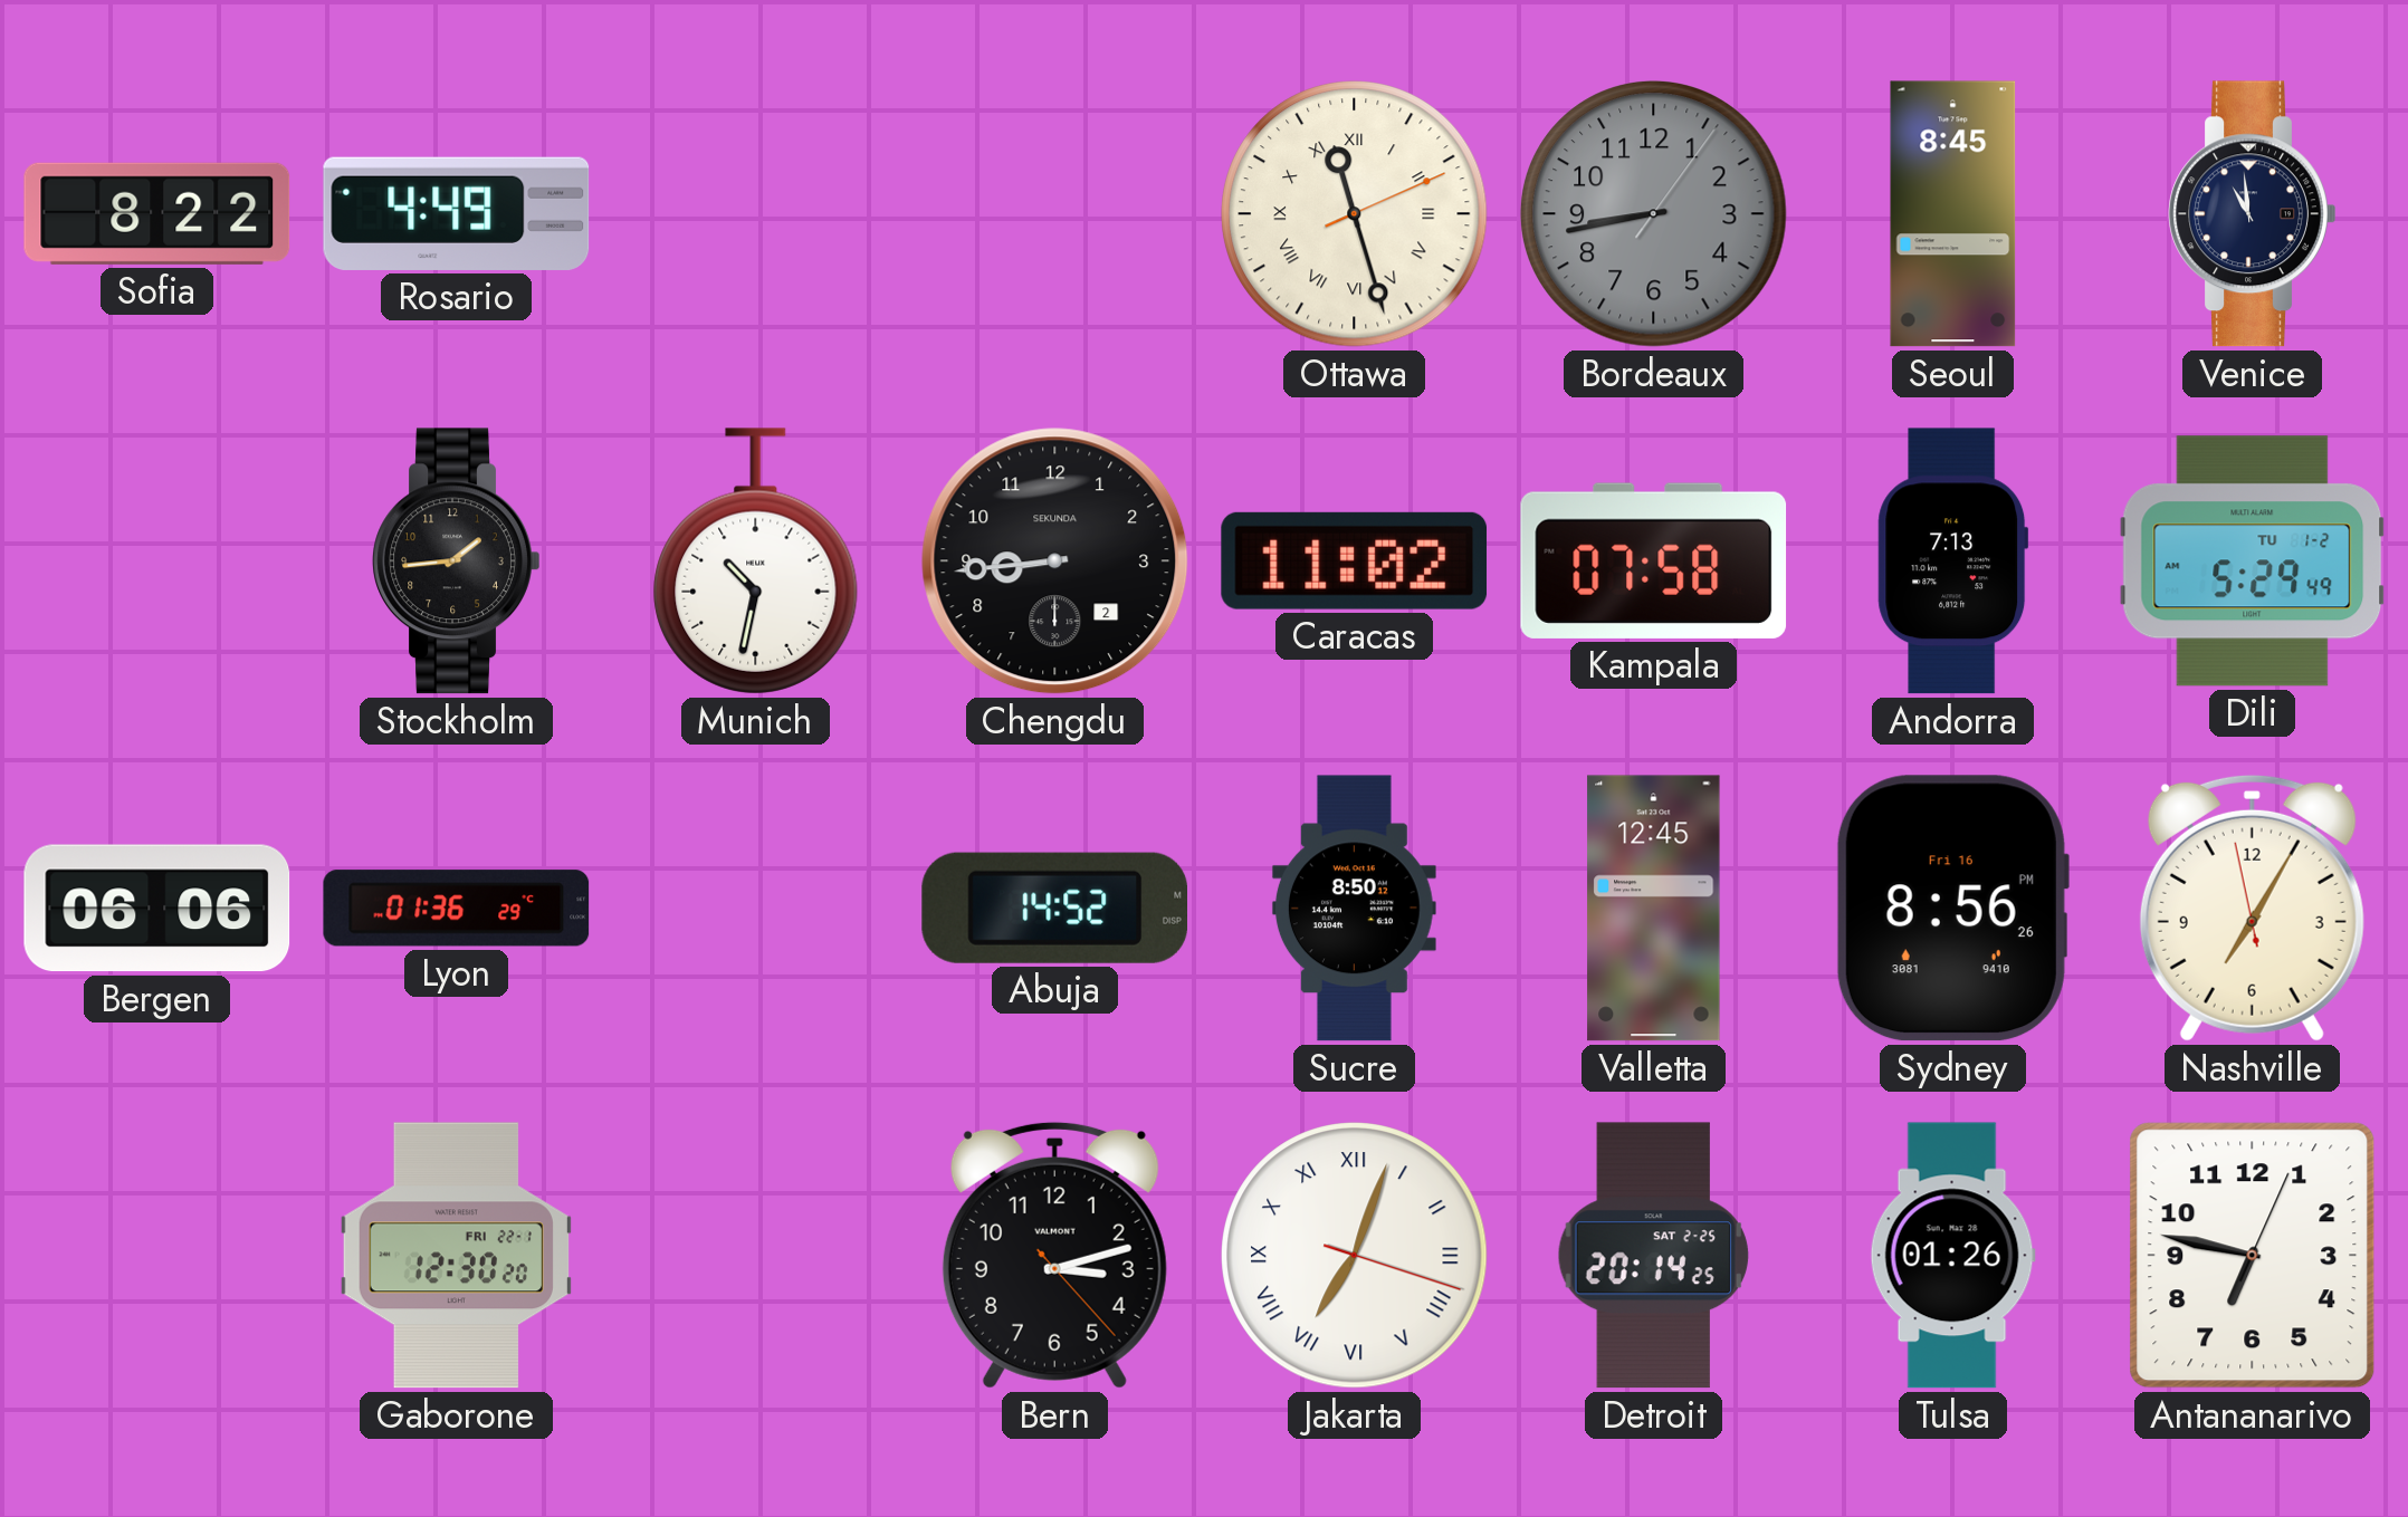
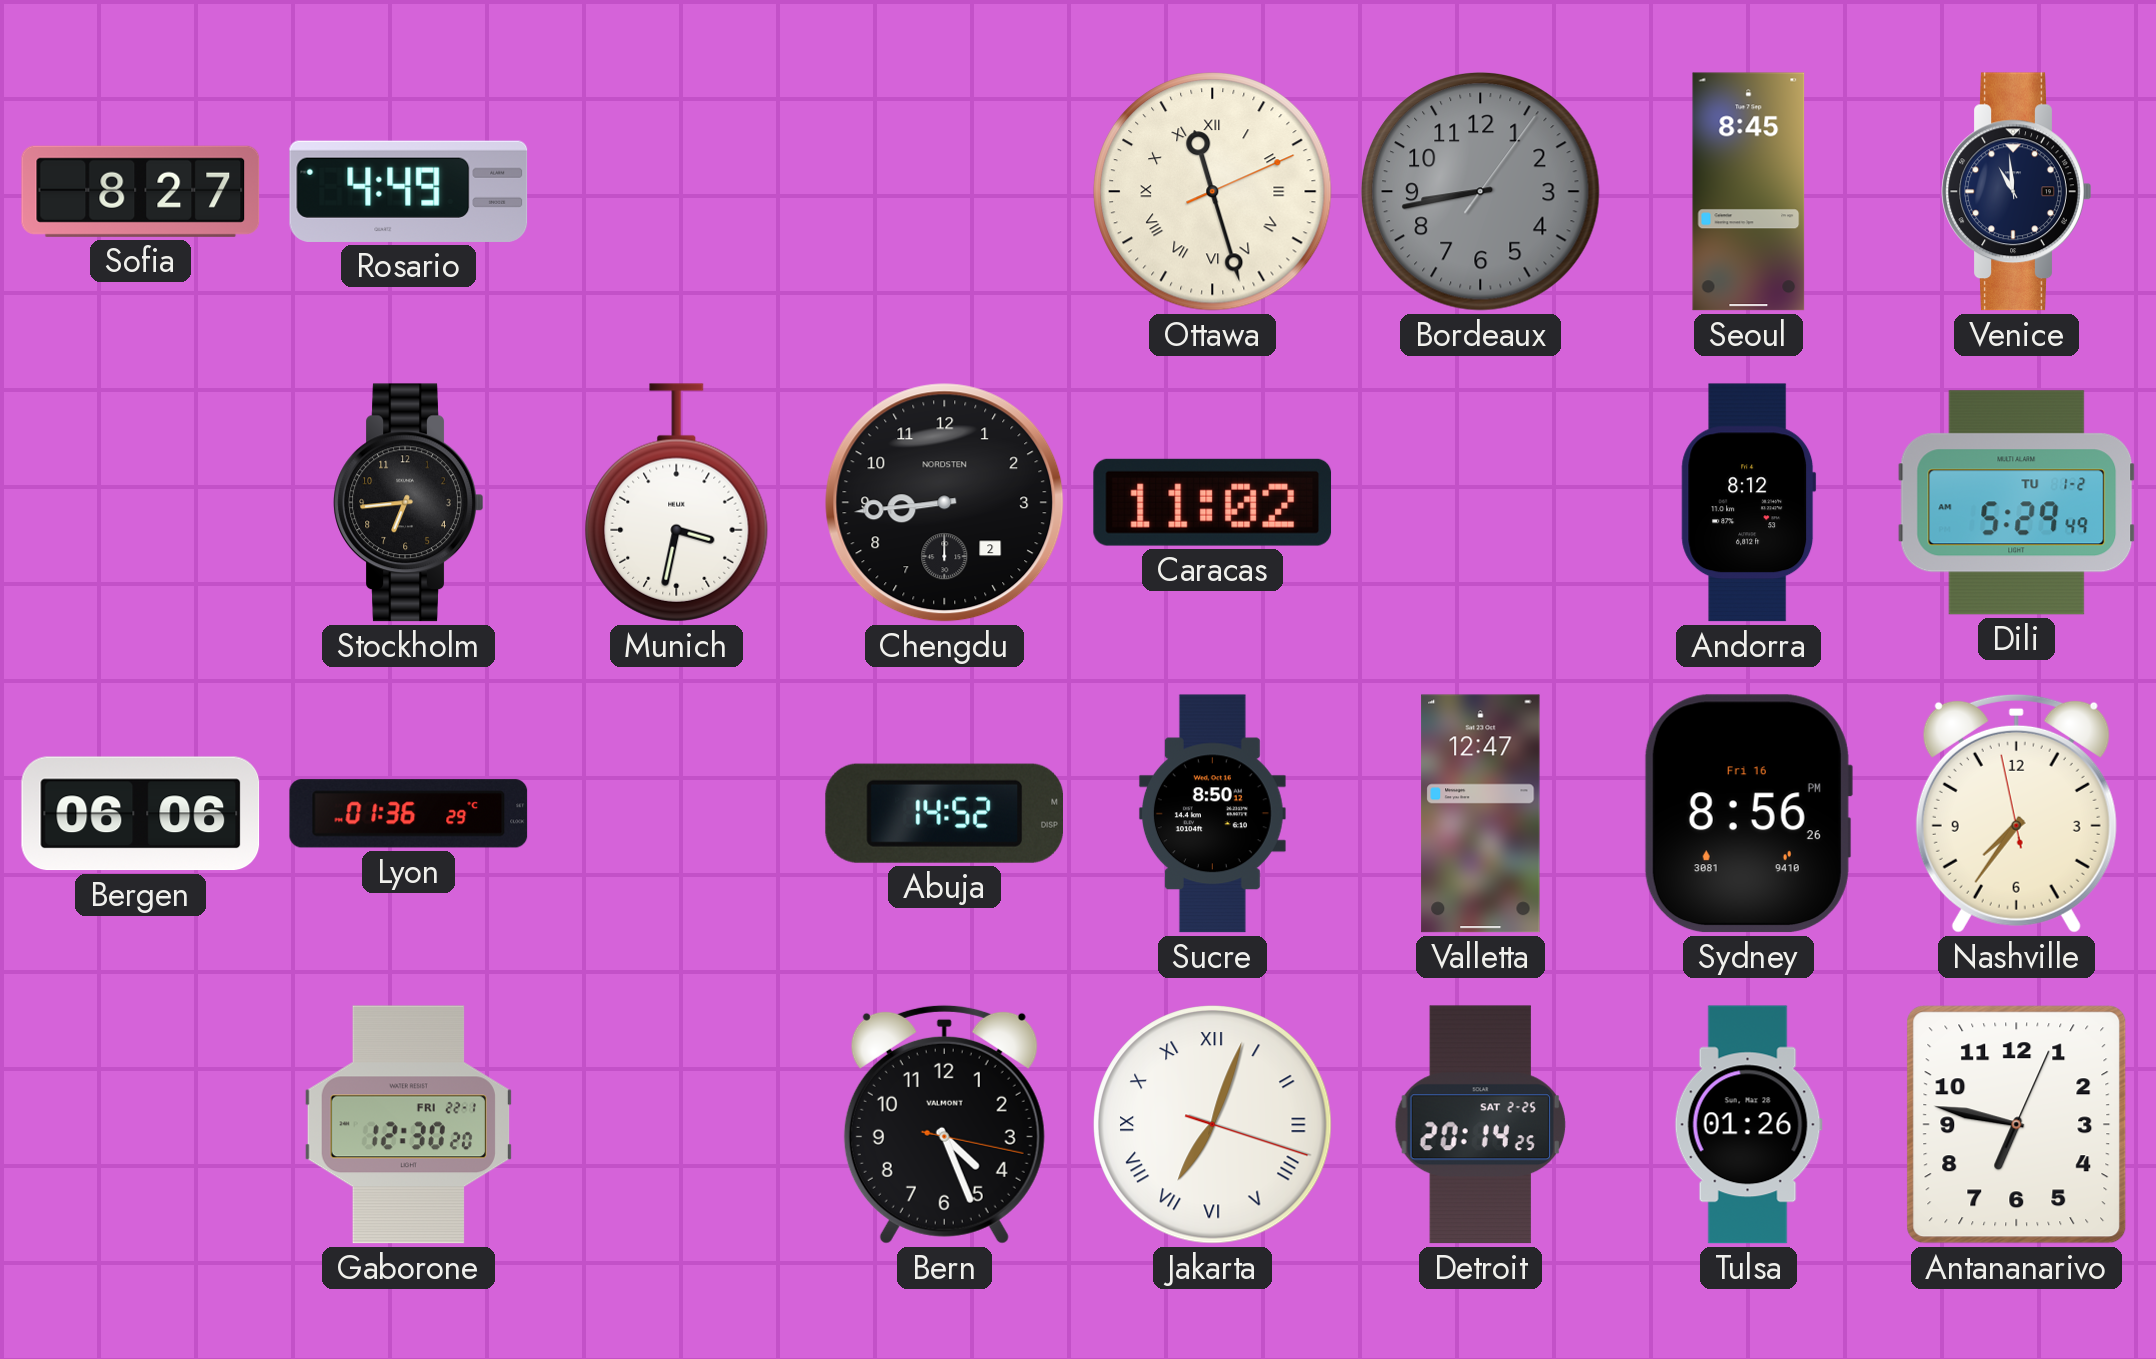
Sofia: 8:22 -> 8:27
Stockholm: 1:44 -> 6:44
Munich: 10:32 -> 3:32
Chengdu brand: SEKUNDA -> NORDSTEN
Kampala: 07:58 -> none
Andorra: 7:13 -> 8:12
Valletta: 12:45 -> 12:47
Nashville: 7:04 -> 7:35
Bern: 3:12 -> 4:26
